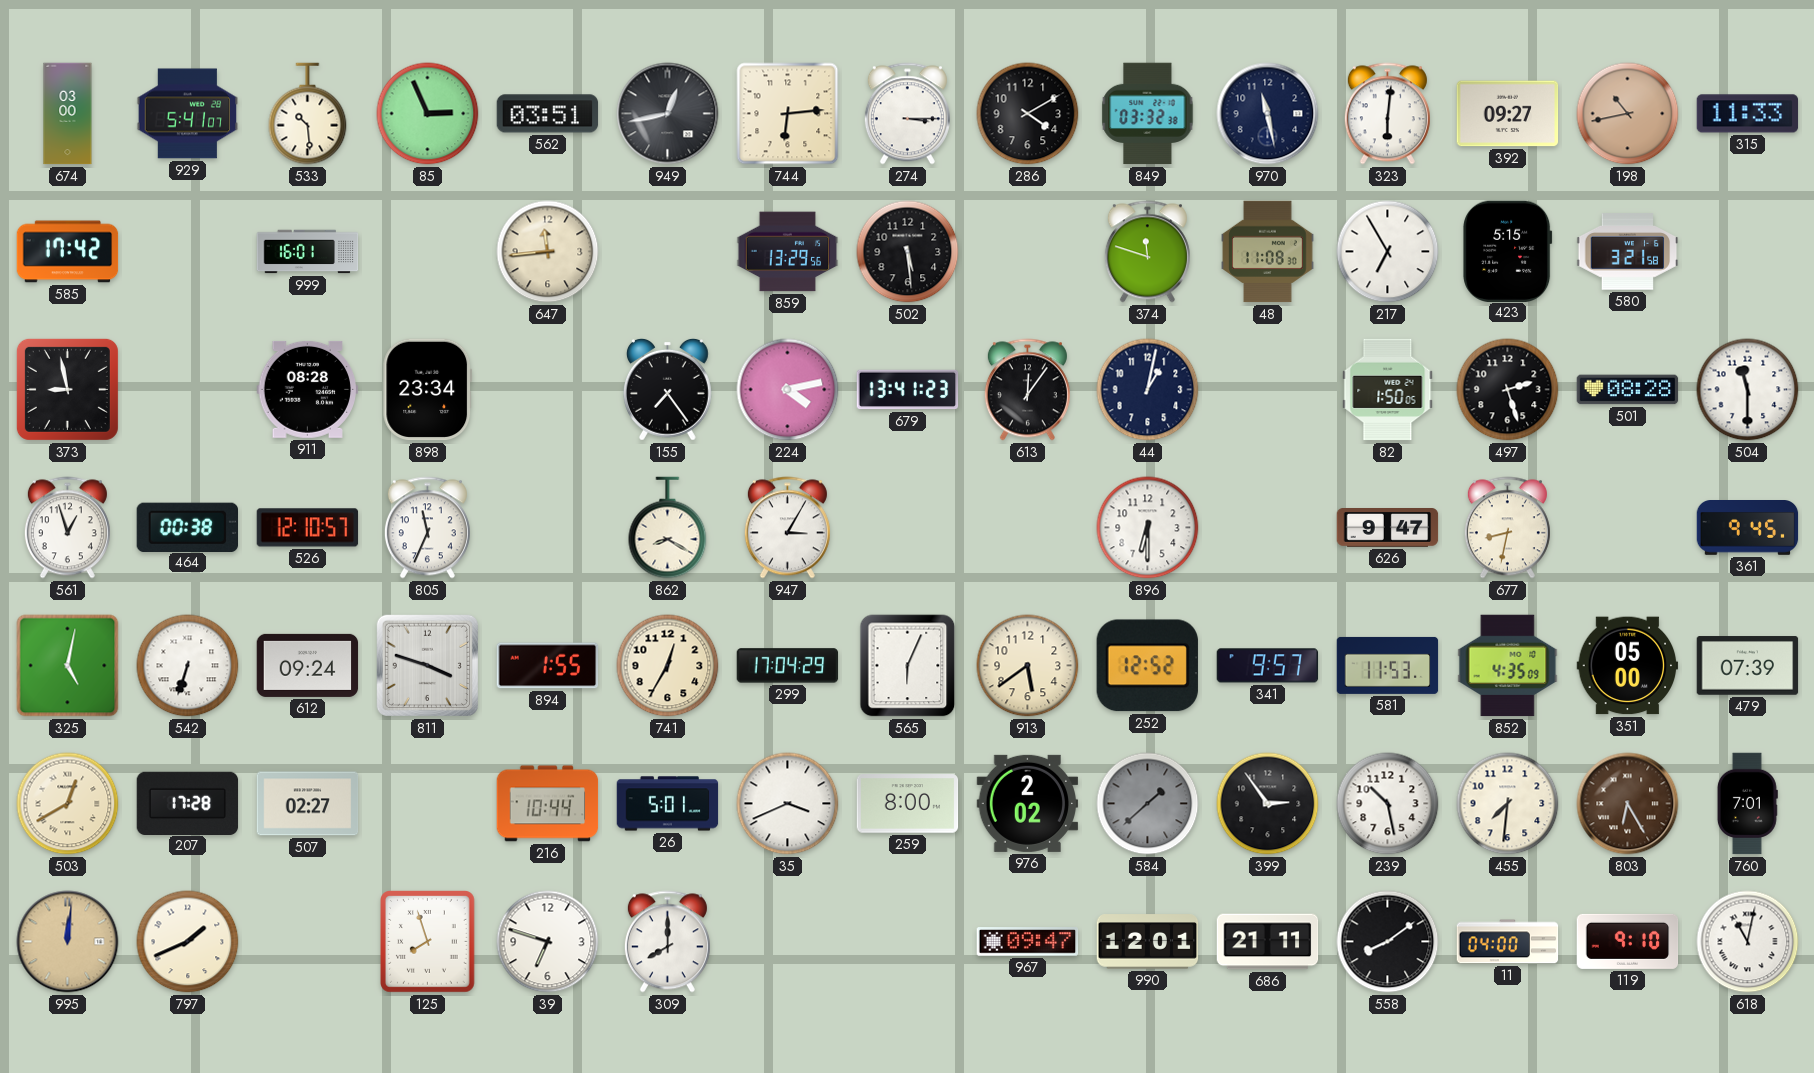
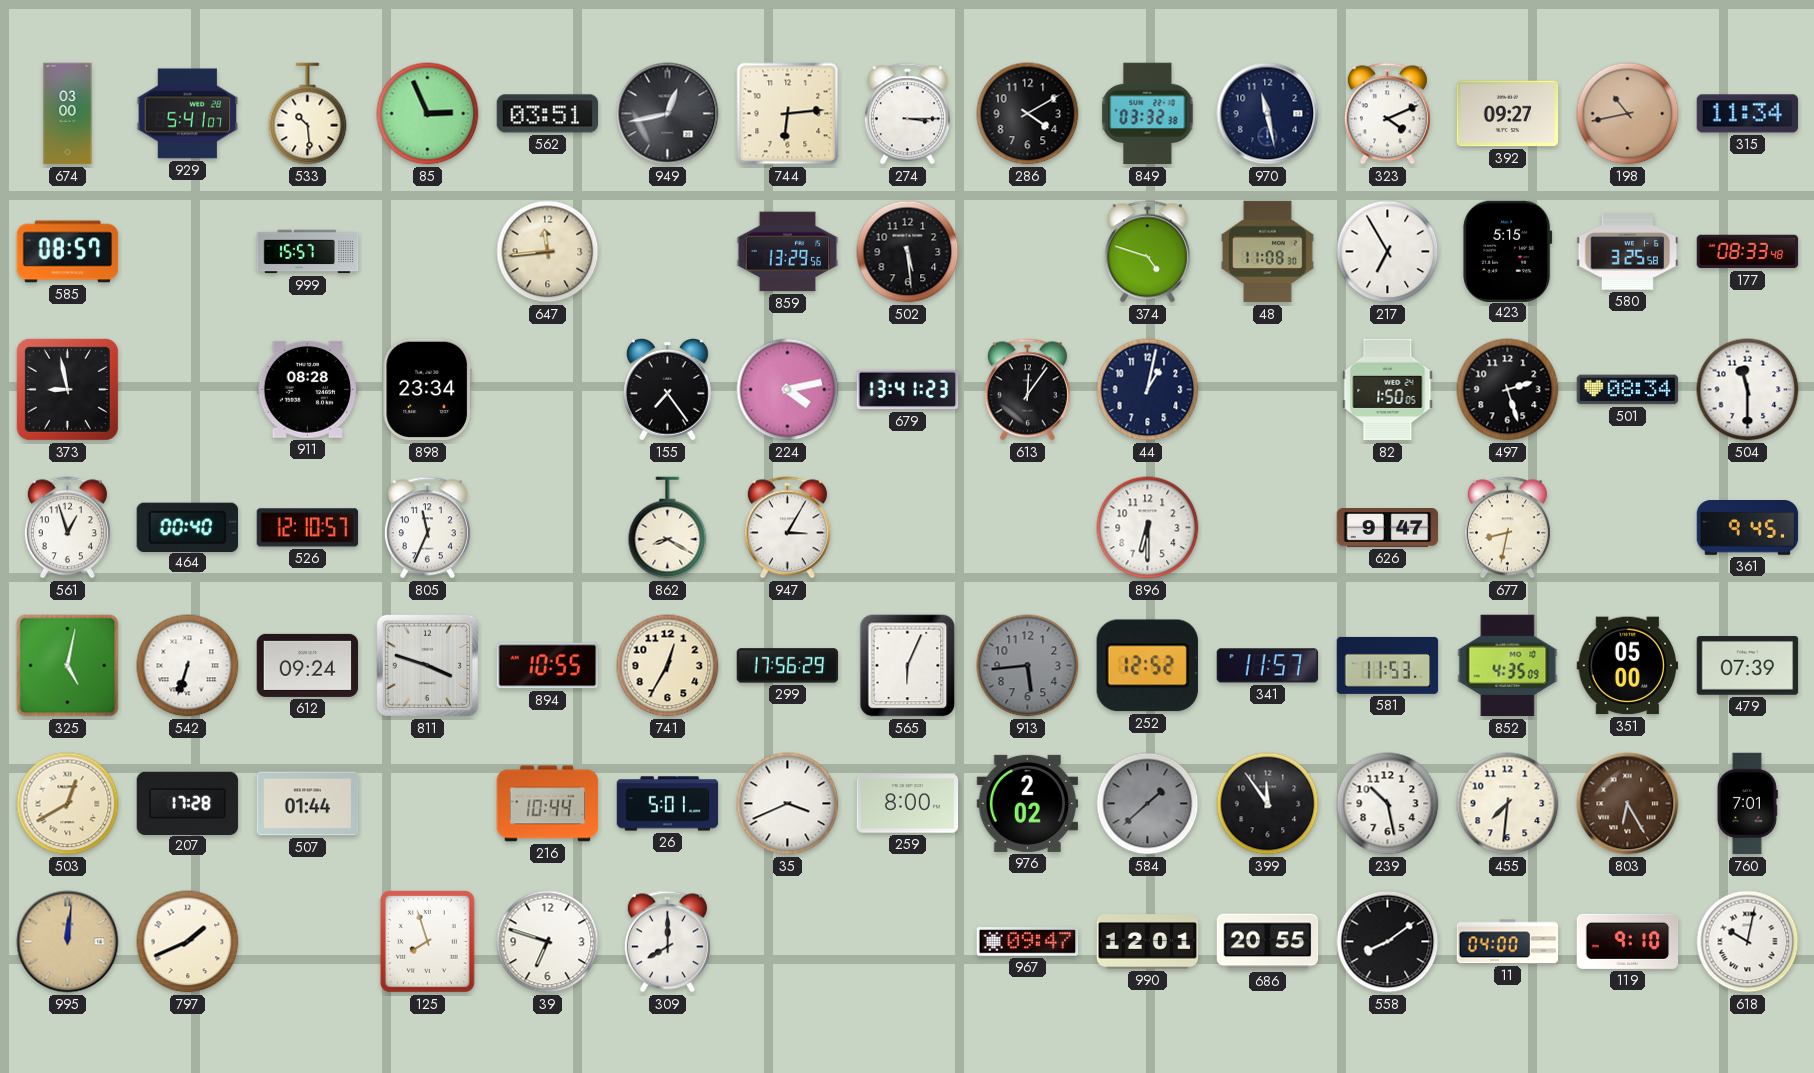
323: 6:01 -> 4:11
315: 11:33 -> 11:34
585: 17:42 -> 08:57
999: 16:01 -> 15:57
374: 11:48 -> 4:48
580: 3:21 -> 3:25
177: none -> 08:33
501: 08:28 -> 08:34
464: 00:38 -> 00:40
894: 1:55 -> 10:55
299: 17:04 -> 17:56
913: 5:39 -> 5:44
913 dial: cream -> grey
341: 9:57 -> 11:57
507: 02:27 -> 01:44
399: 2:54 -> 11:54
686: 21:11 -> 20:55
618: 11:02 -> 10:02
